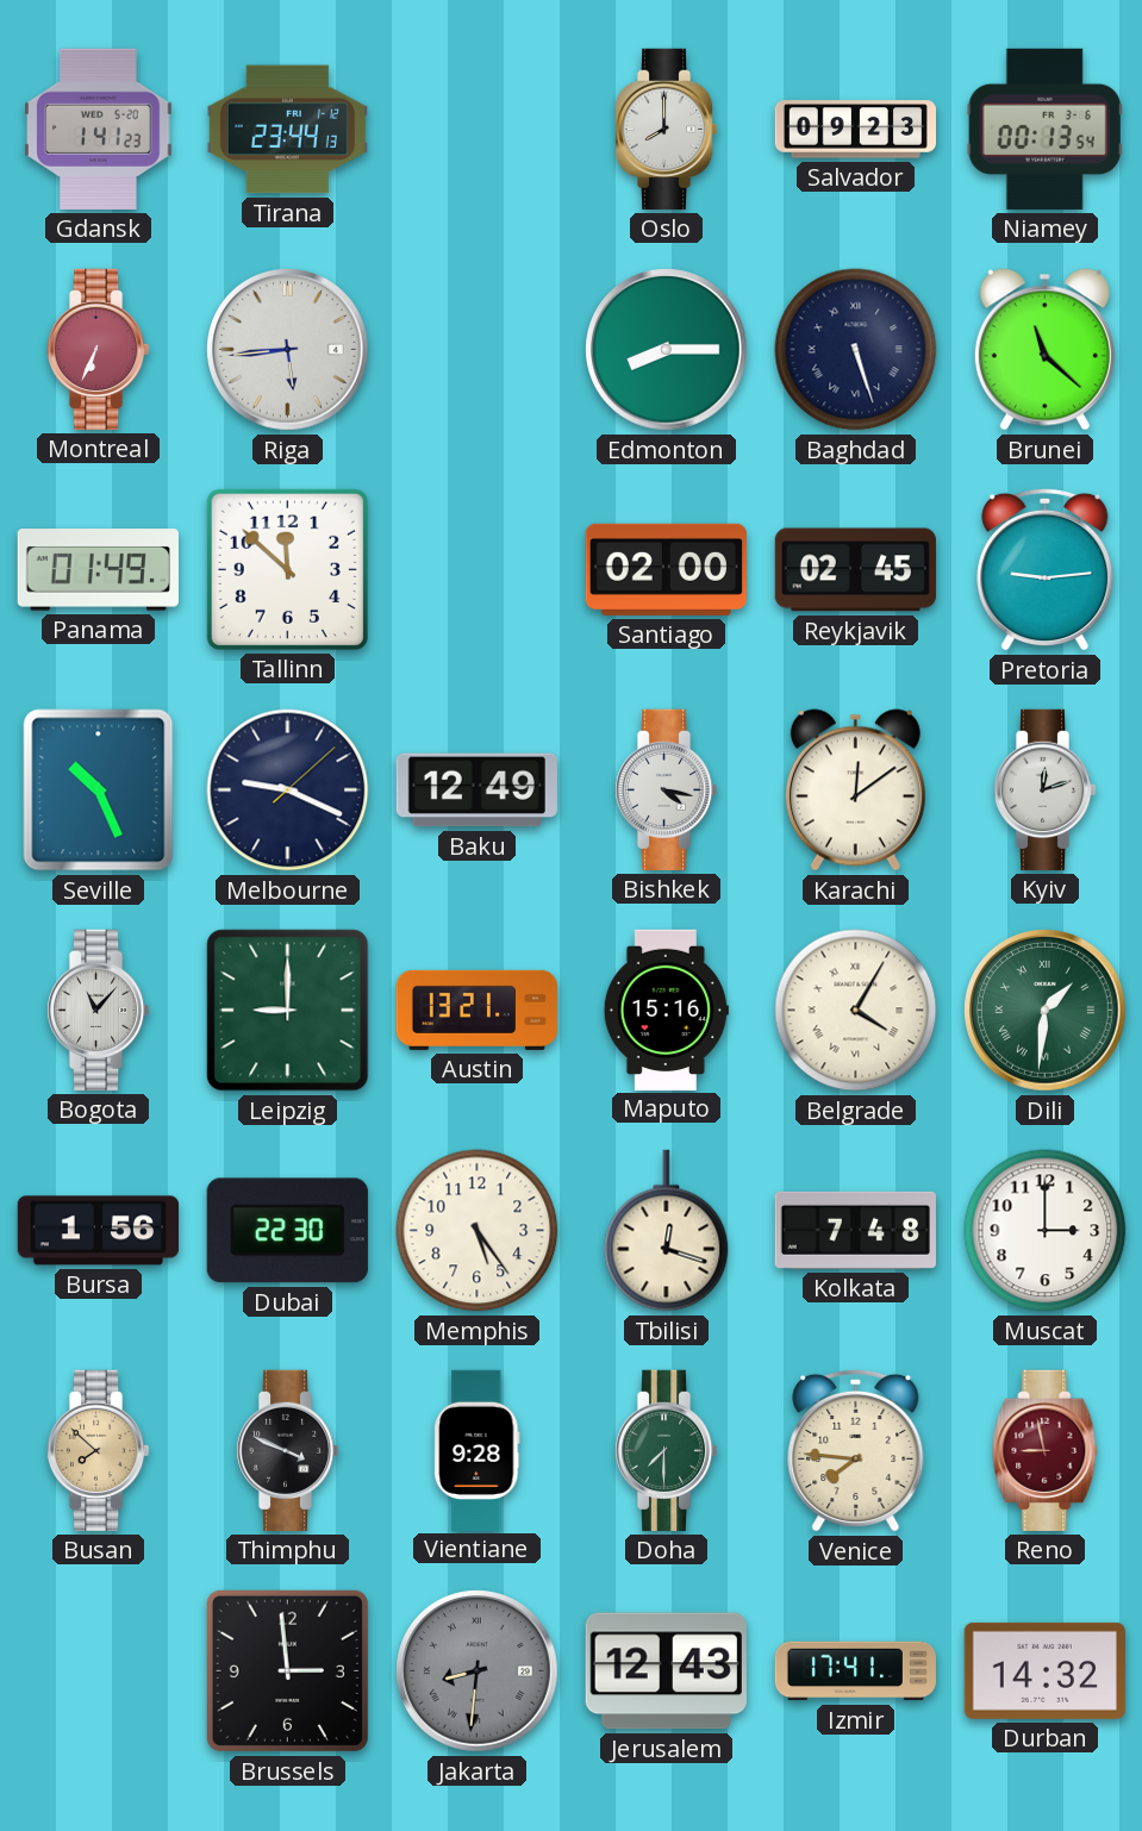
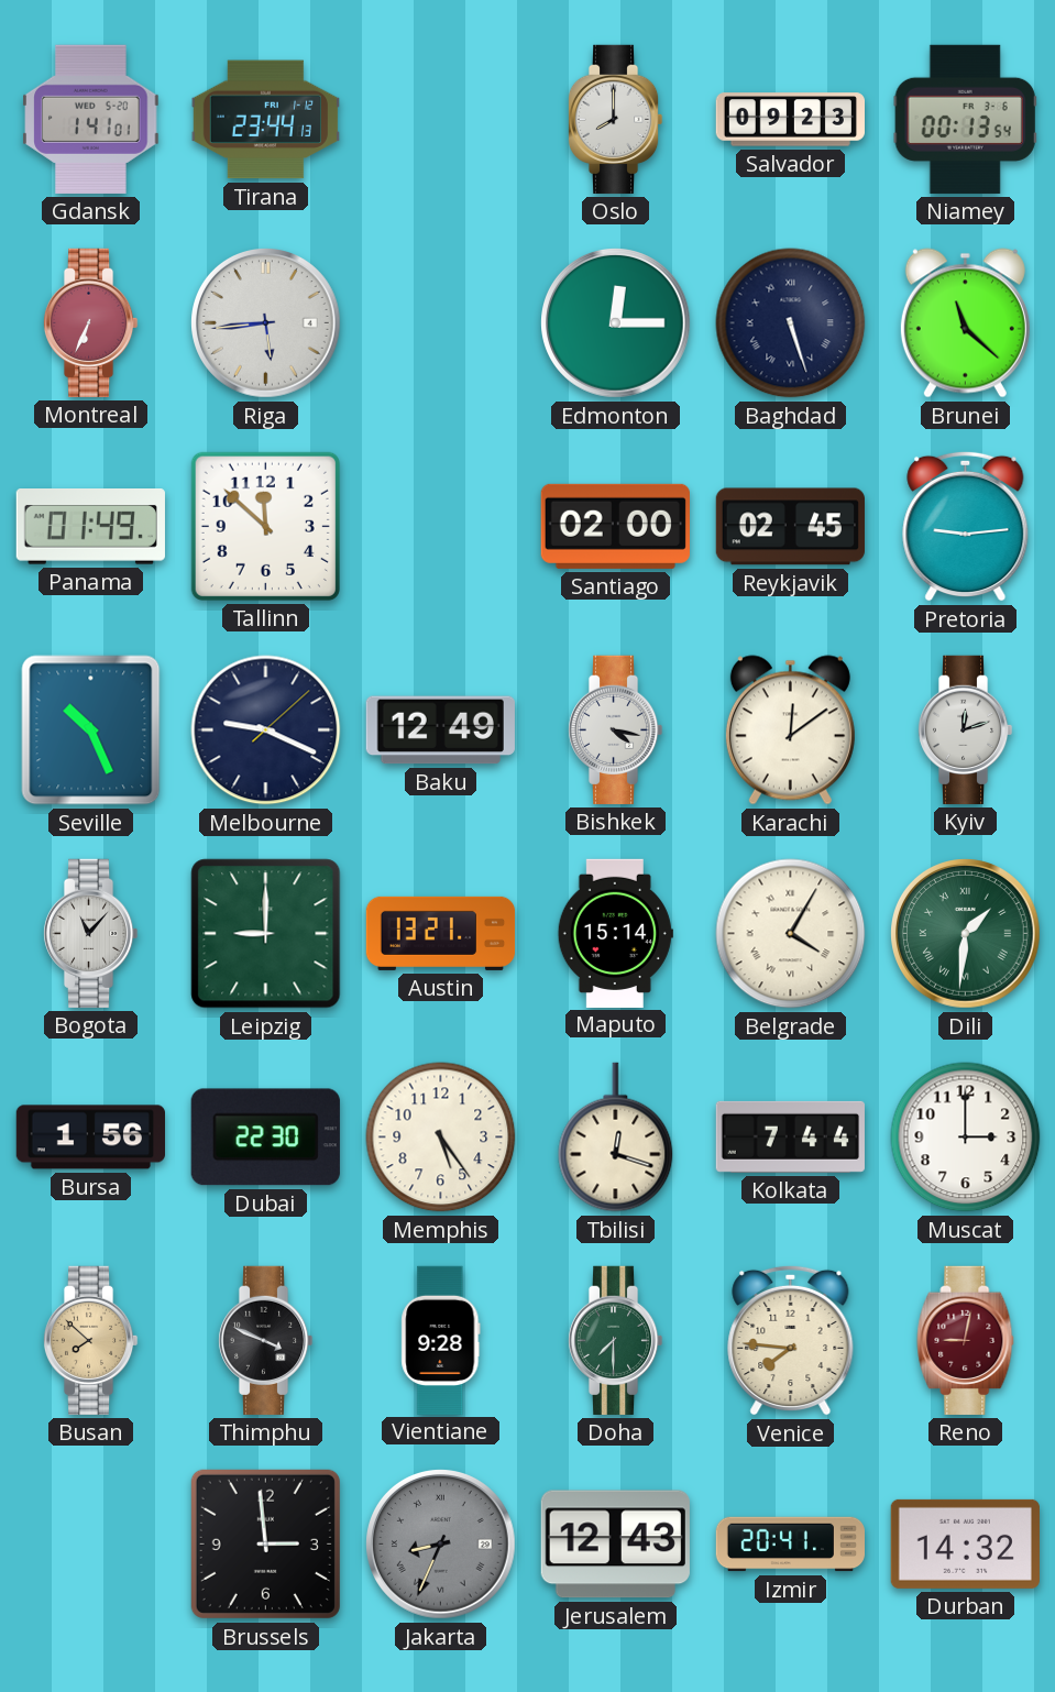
Gdansk: 1:41:23 -> 1:41:01
Edmonton: 8:15 -> 12:15
Maputo: 15:16 -> 15:14
Kolkata: 7:48 -> 7:44
Reno: 8:58 -> 9:02
Jakarta: 8:31 -> 8:34
Izmir: 17:41 -> 20:41
